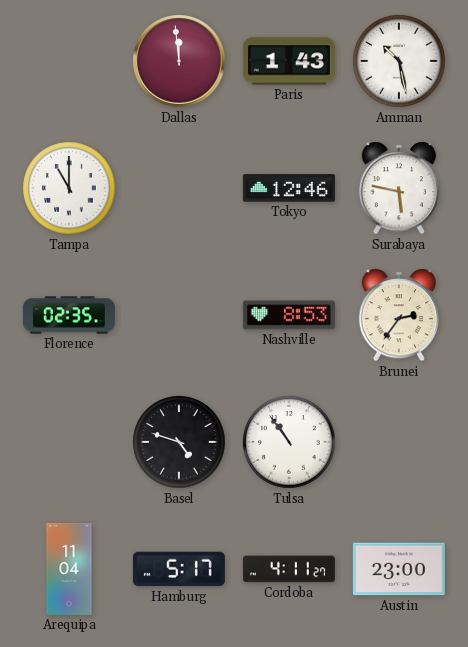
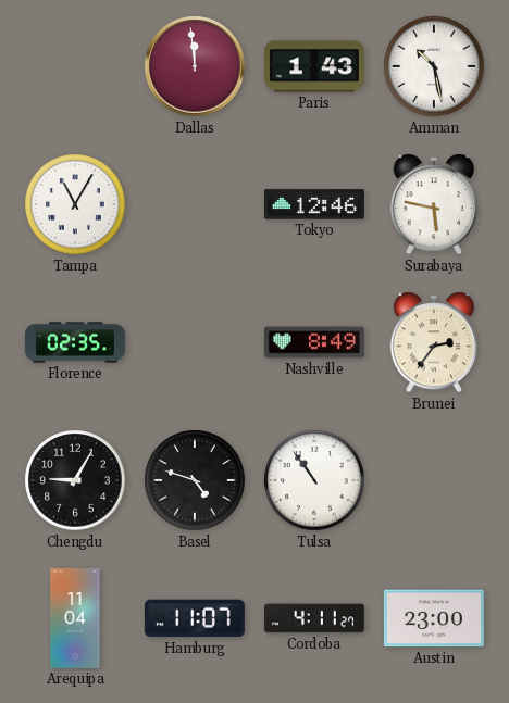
Tampa: 11:00 -> 11:05
Nashville: 8:53 -> 8:49
Chengdu: none -> 9:05
Hamburg: 5:17 -> 11:07
